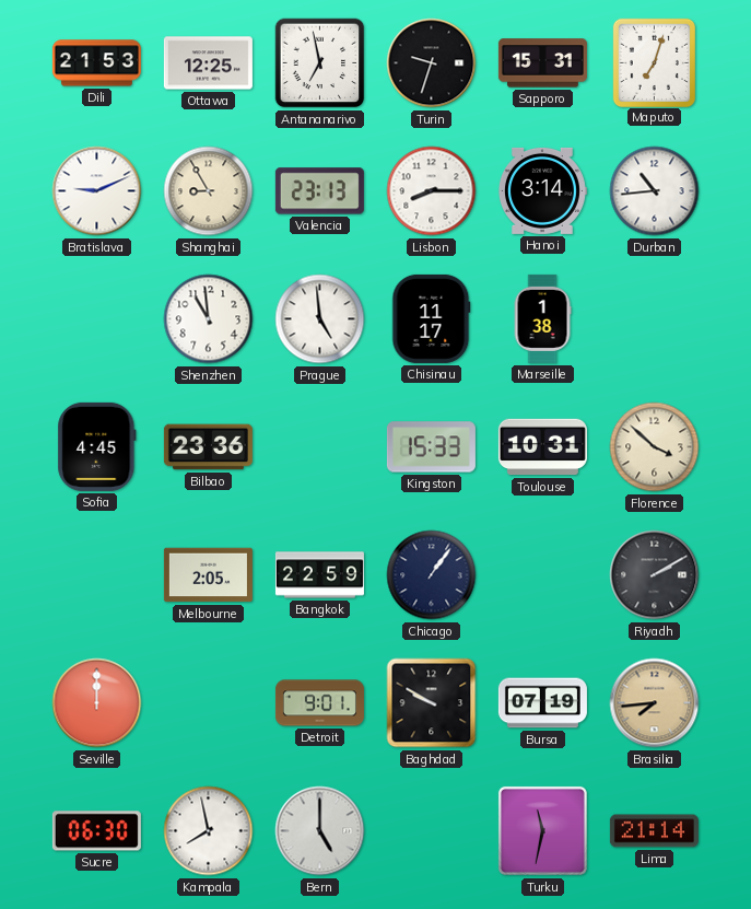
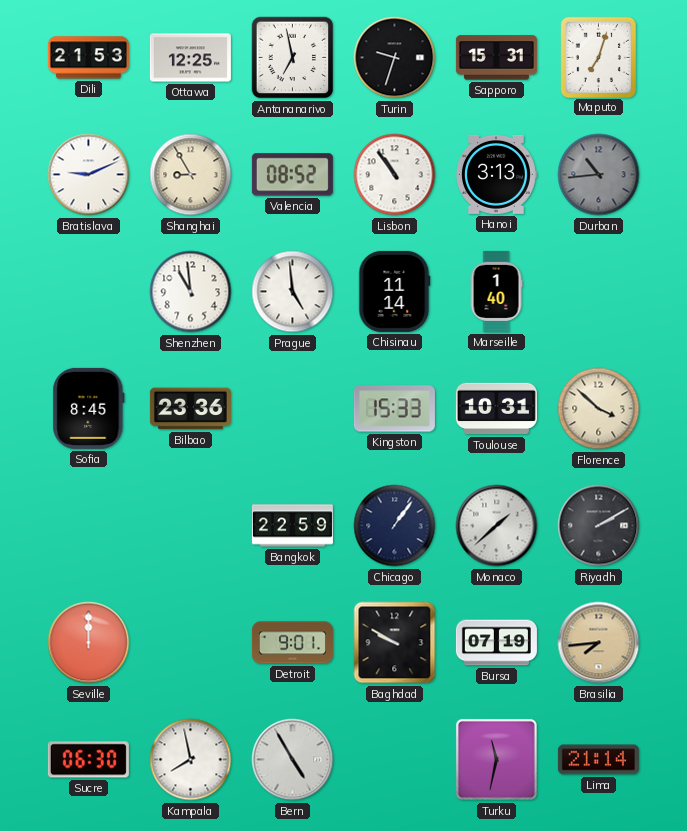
Valencia: 23:13 -> 08:52
Lisbon: 8:15 -> 10:54
Hanoi: 3:14 -> 3:13
Durban dial: white -> grey
Chisinau: 11:17 -> 11:14
Marseille: 1:38 -> 1:40
Sofia: 4:45 -> 8:45
Melbourne: 2:05 -> none
Monaco: none -> 1:38
Bern: 5:00 -> 4:55
